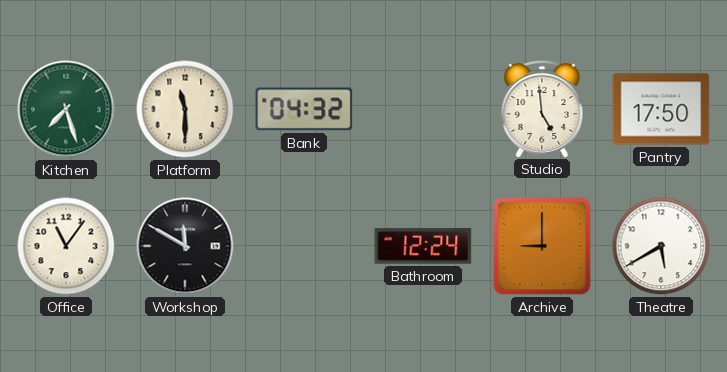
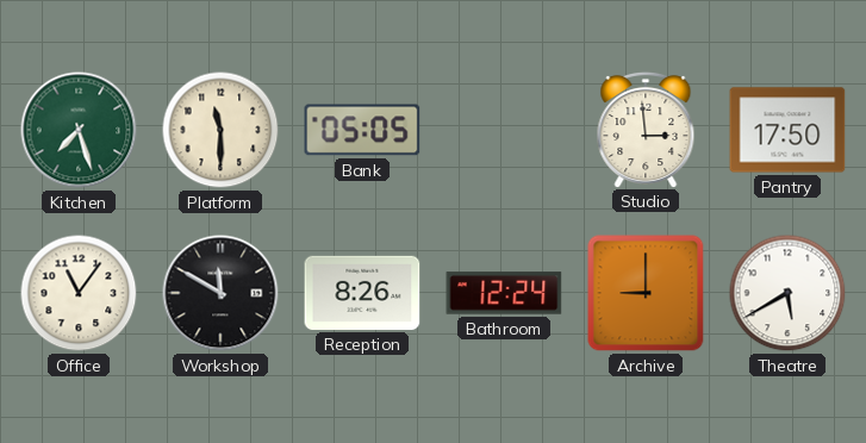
Bank: 04:32 -> 05:05
Studio: 4:59 -> 2:59
Reception: none -> 8:26
